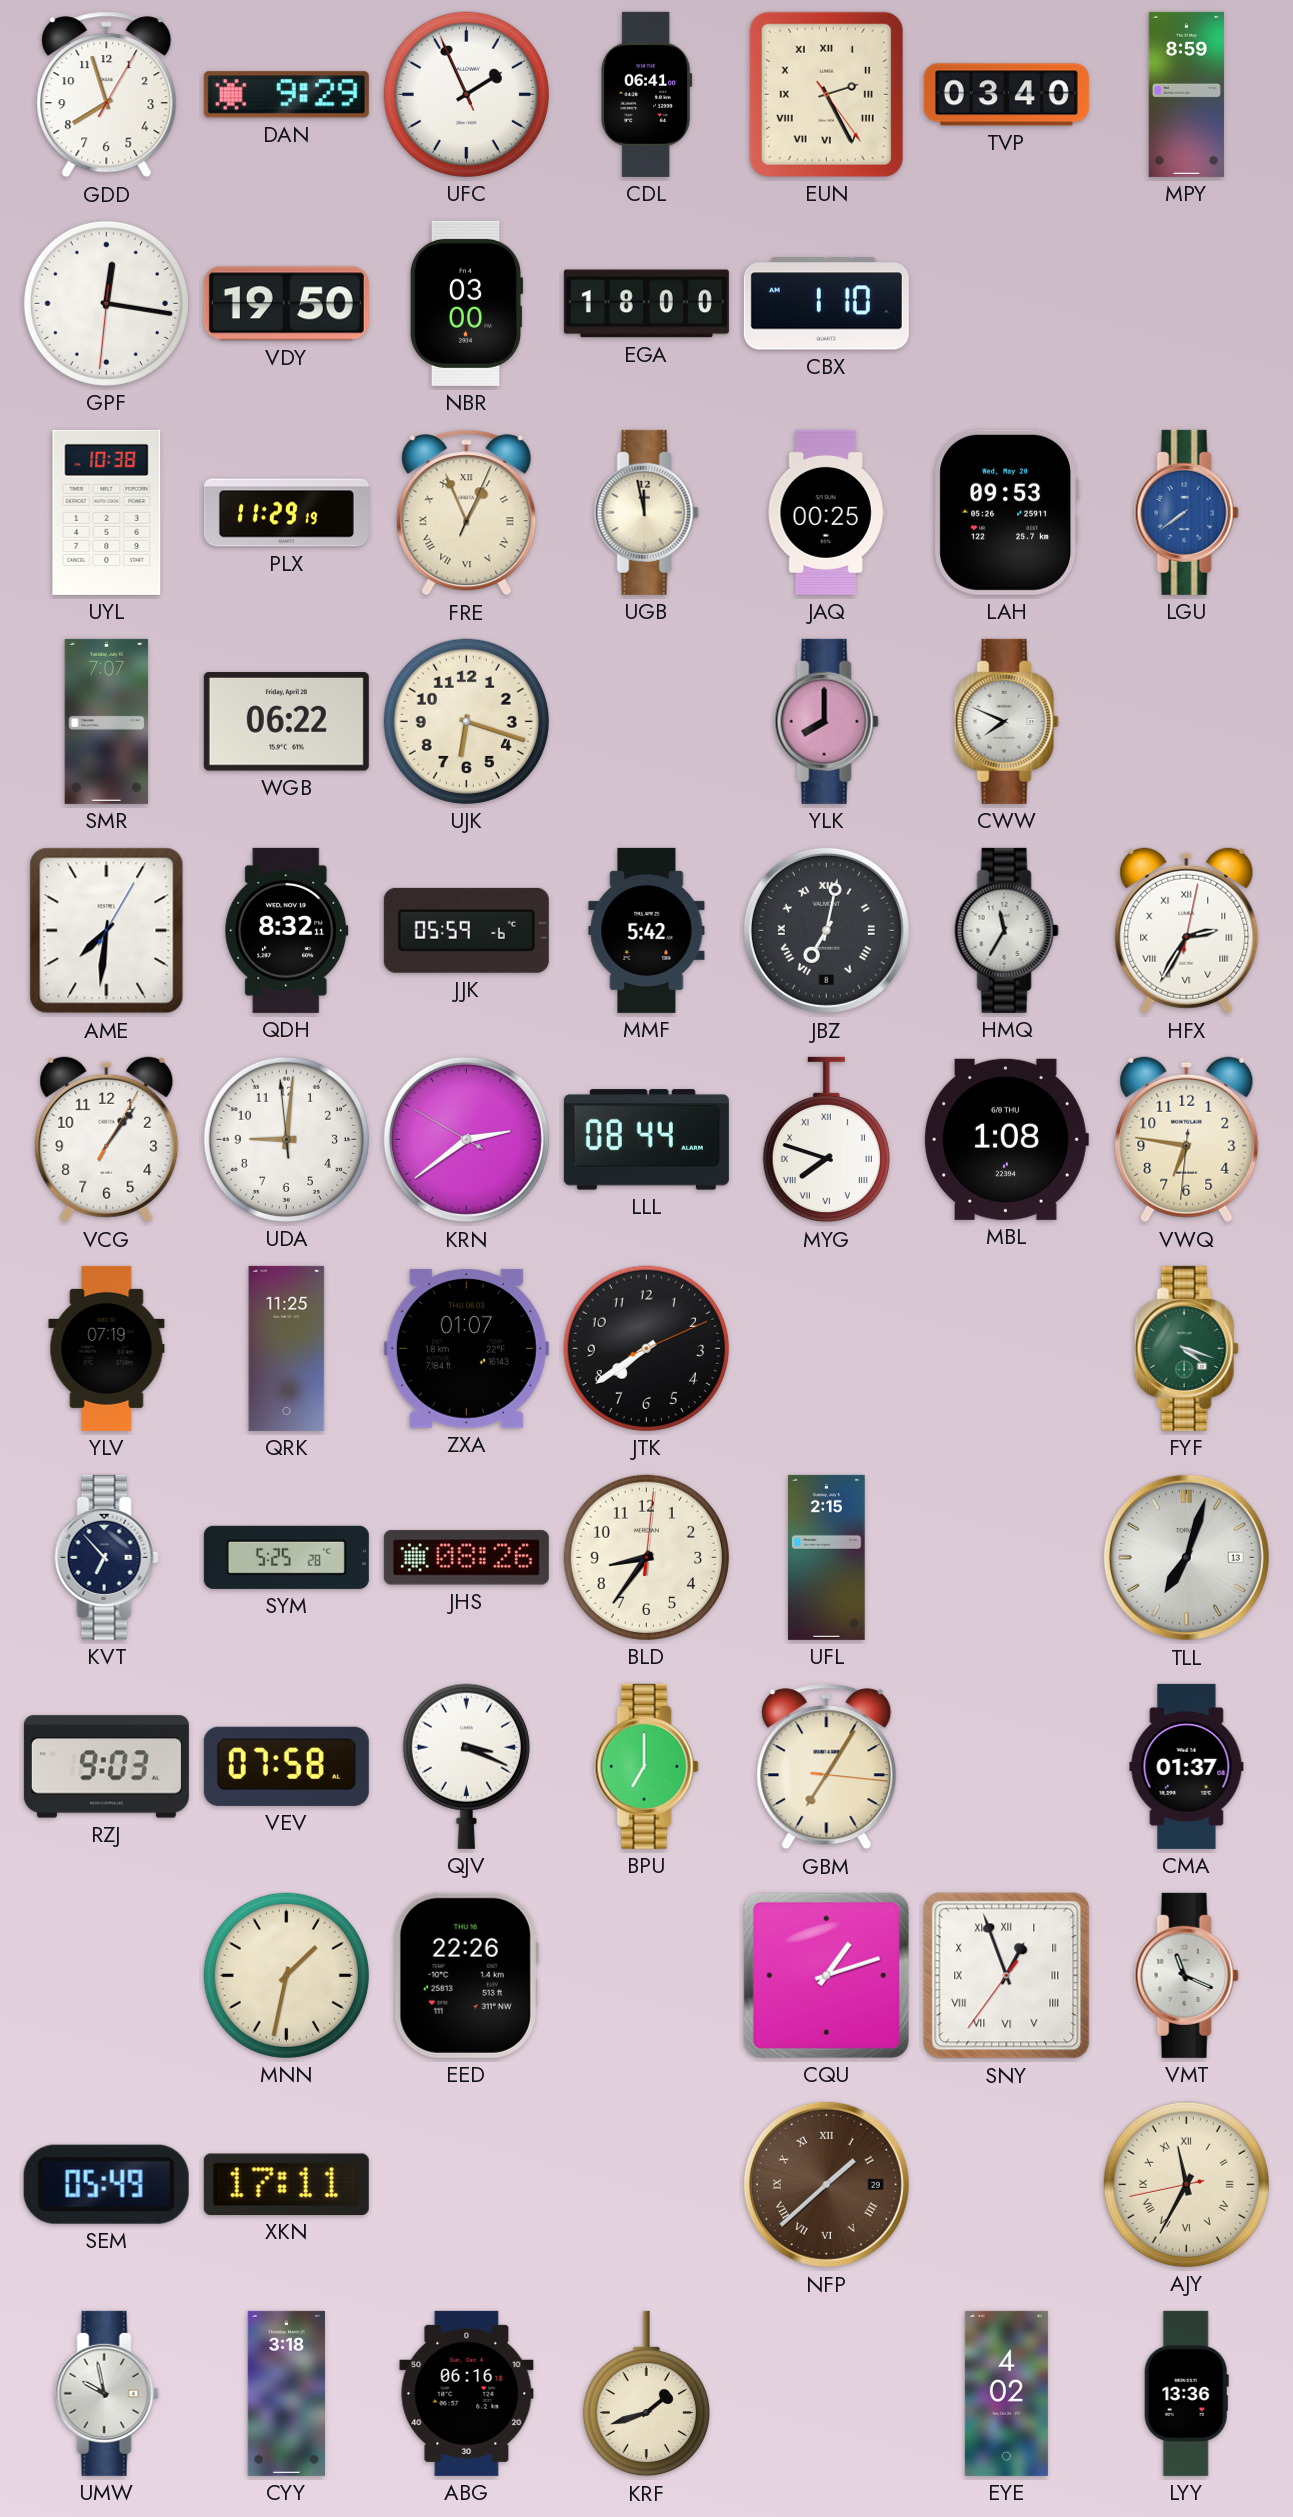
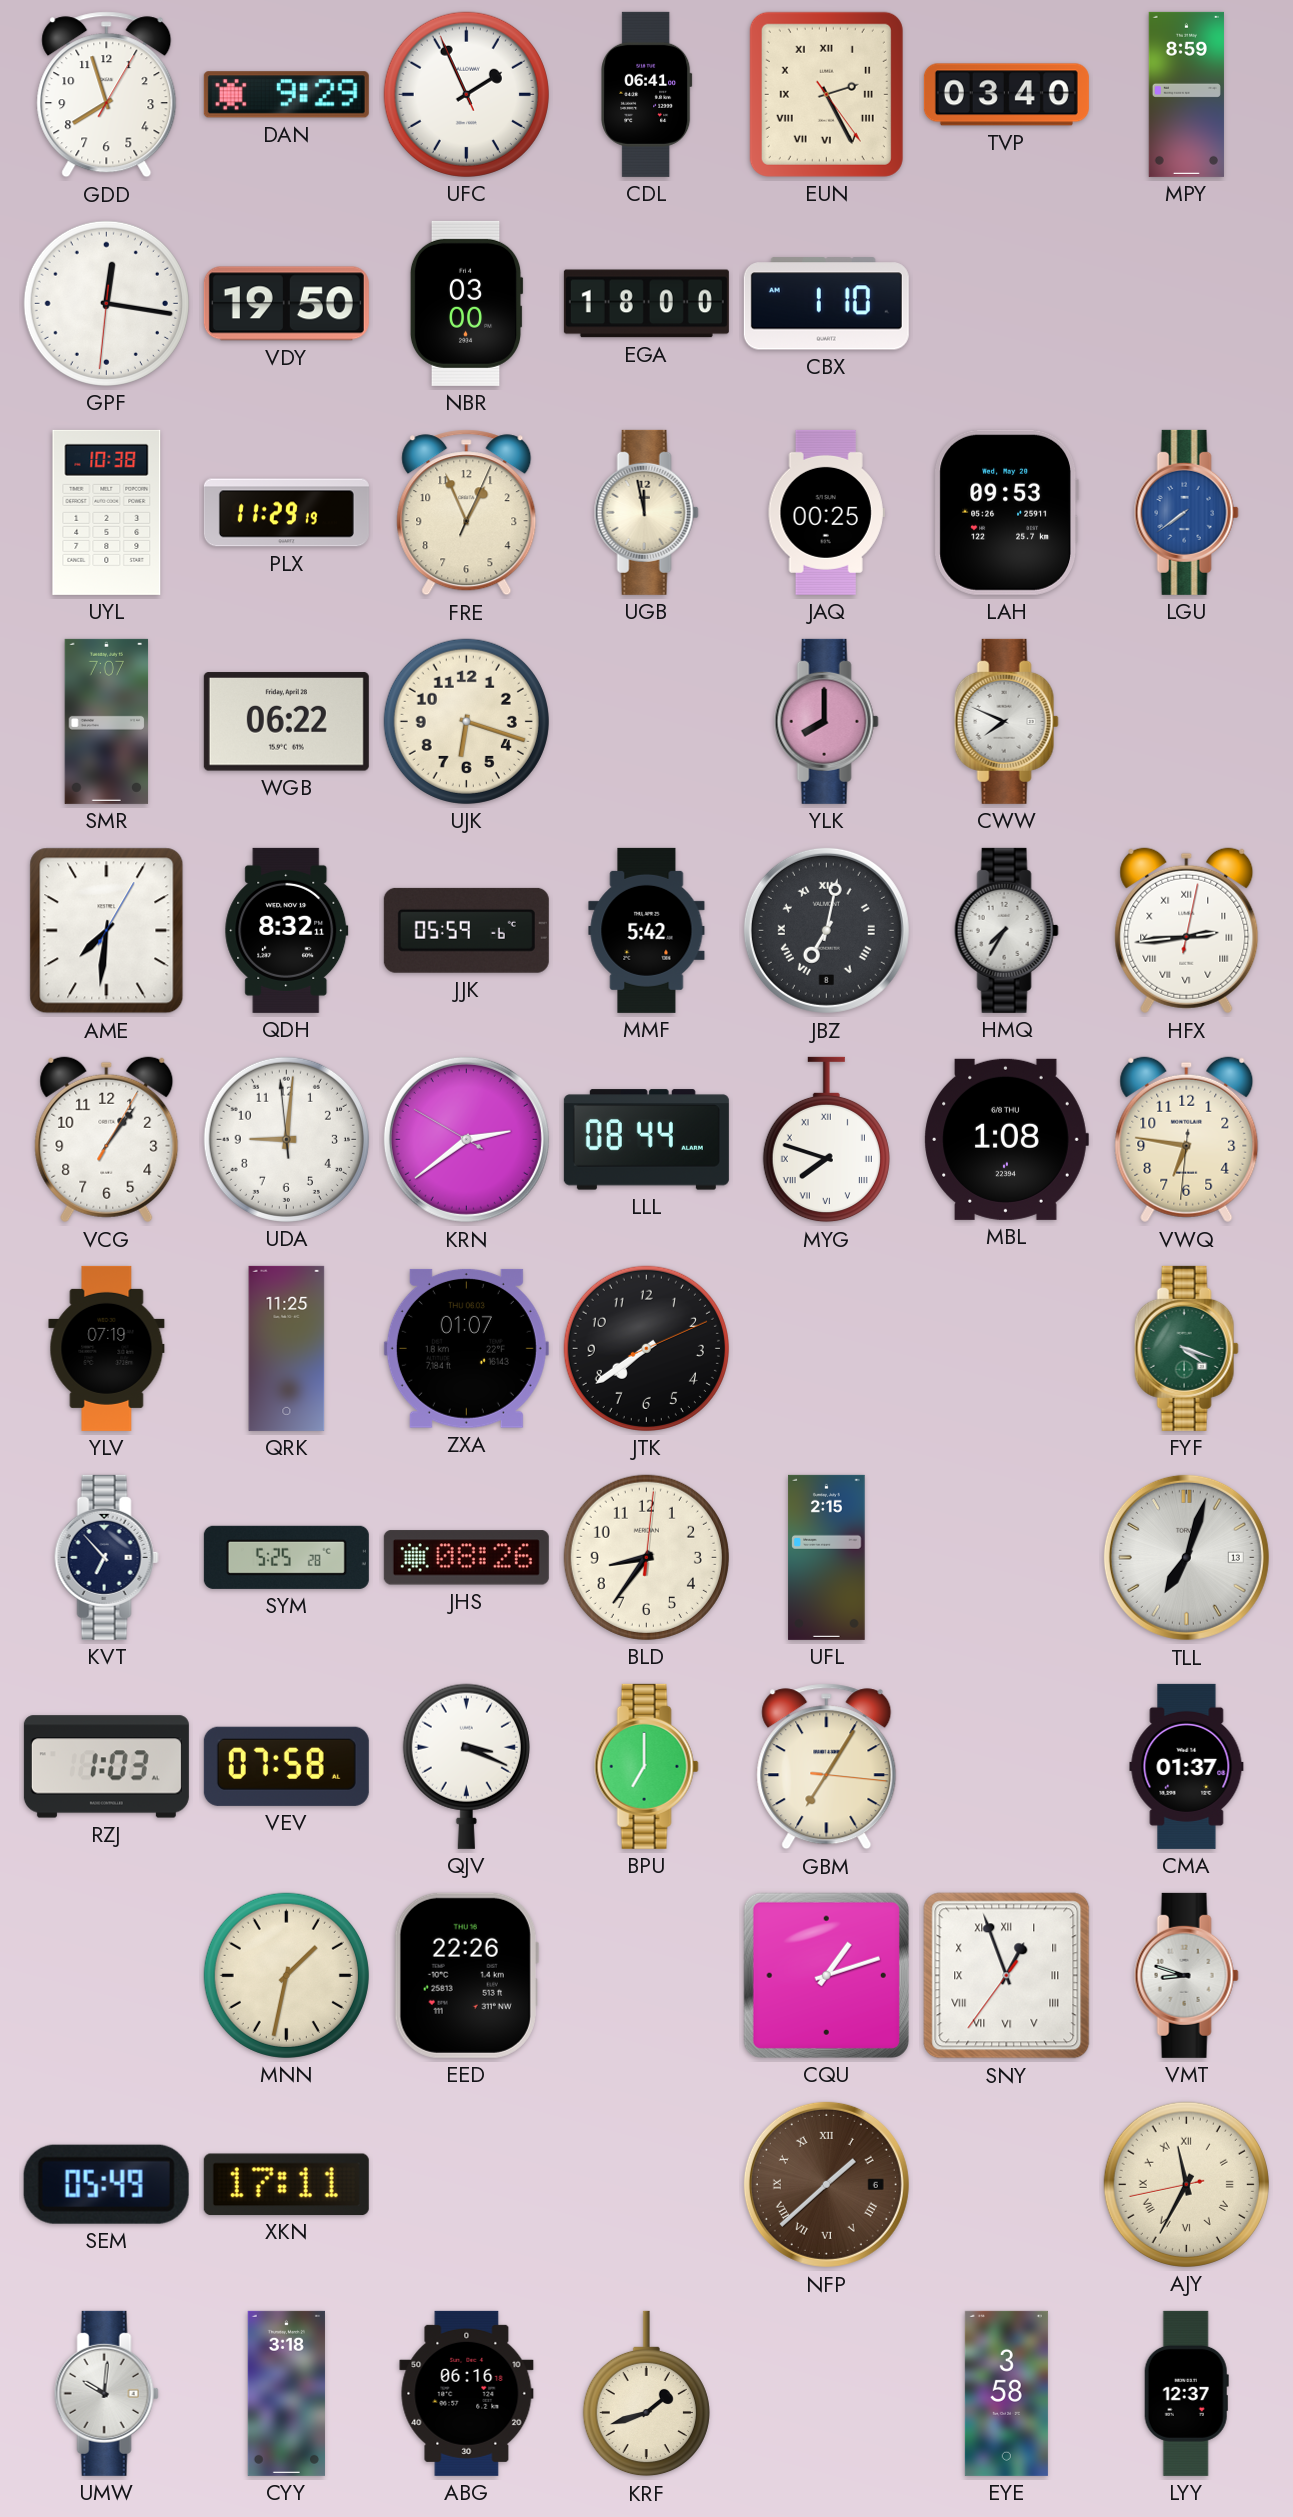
FRE numerals: Roman -> Arabic
HMQ: 11:35 -> 7:35
HFX: 2:35 -> 2:44
RZJ: 9:03 -> 1:03
VMT: 11:19 -> 8:48
NFP date: 29 -> 6
UMW: 9:58 -> 10:01
EYE: 4:02 -> 3:58
LYY: 13:36 -> 12:37
